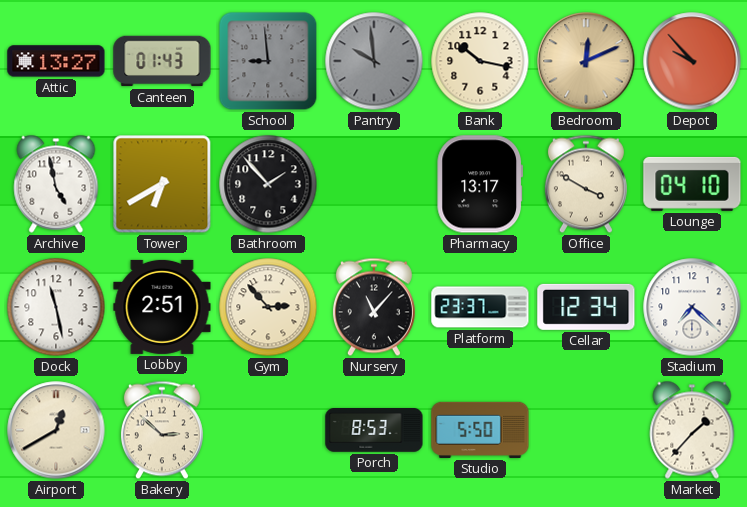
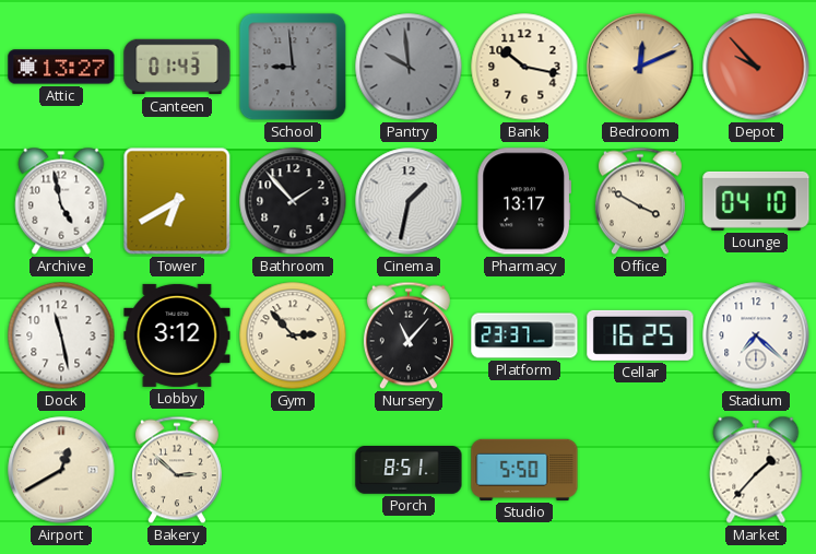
Cinema: none -> 1:32
Lobby: 2:51 -> 3:12
Cellar: 12:34 -> 16:25
Porch: 8:53 -> 8:51
